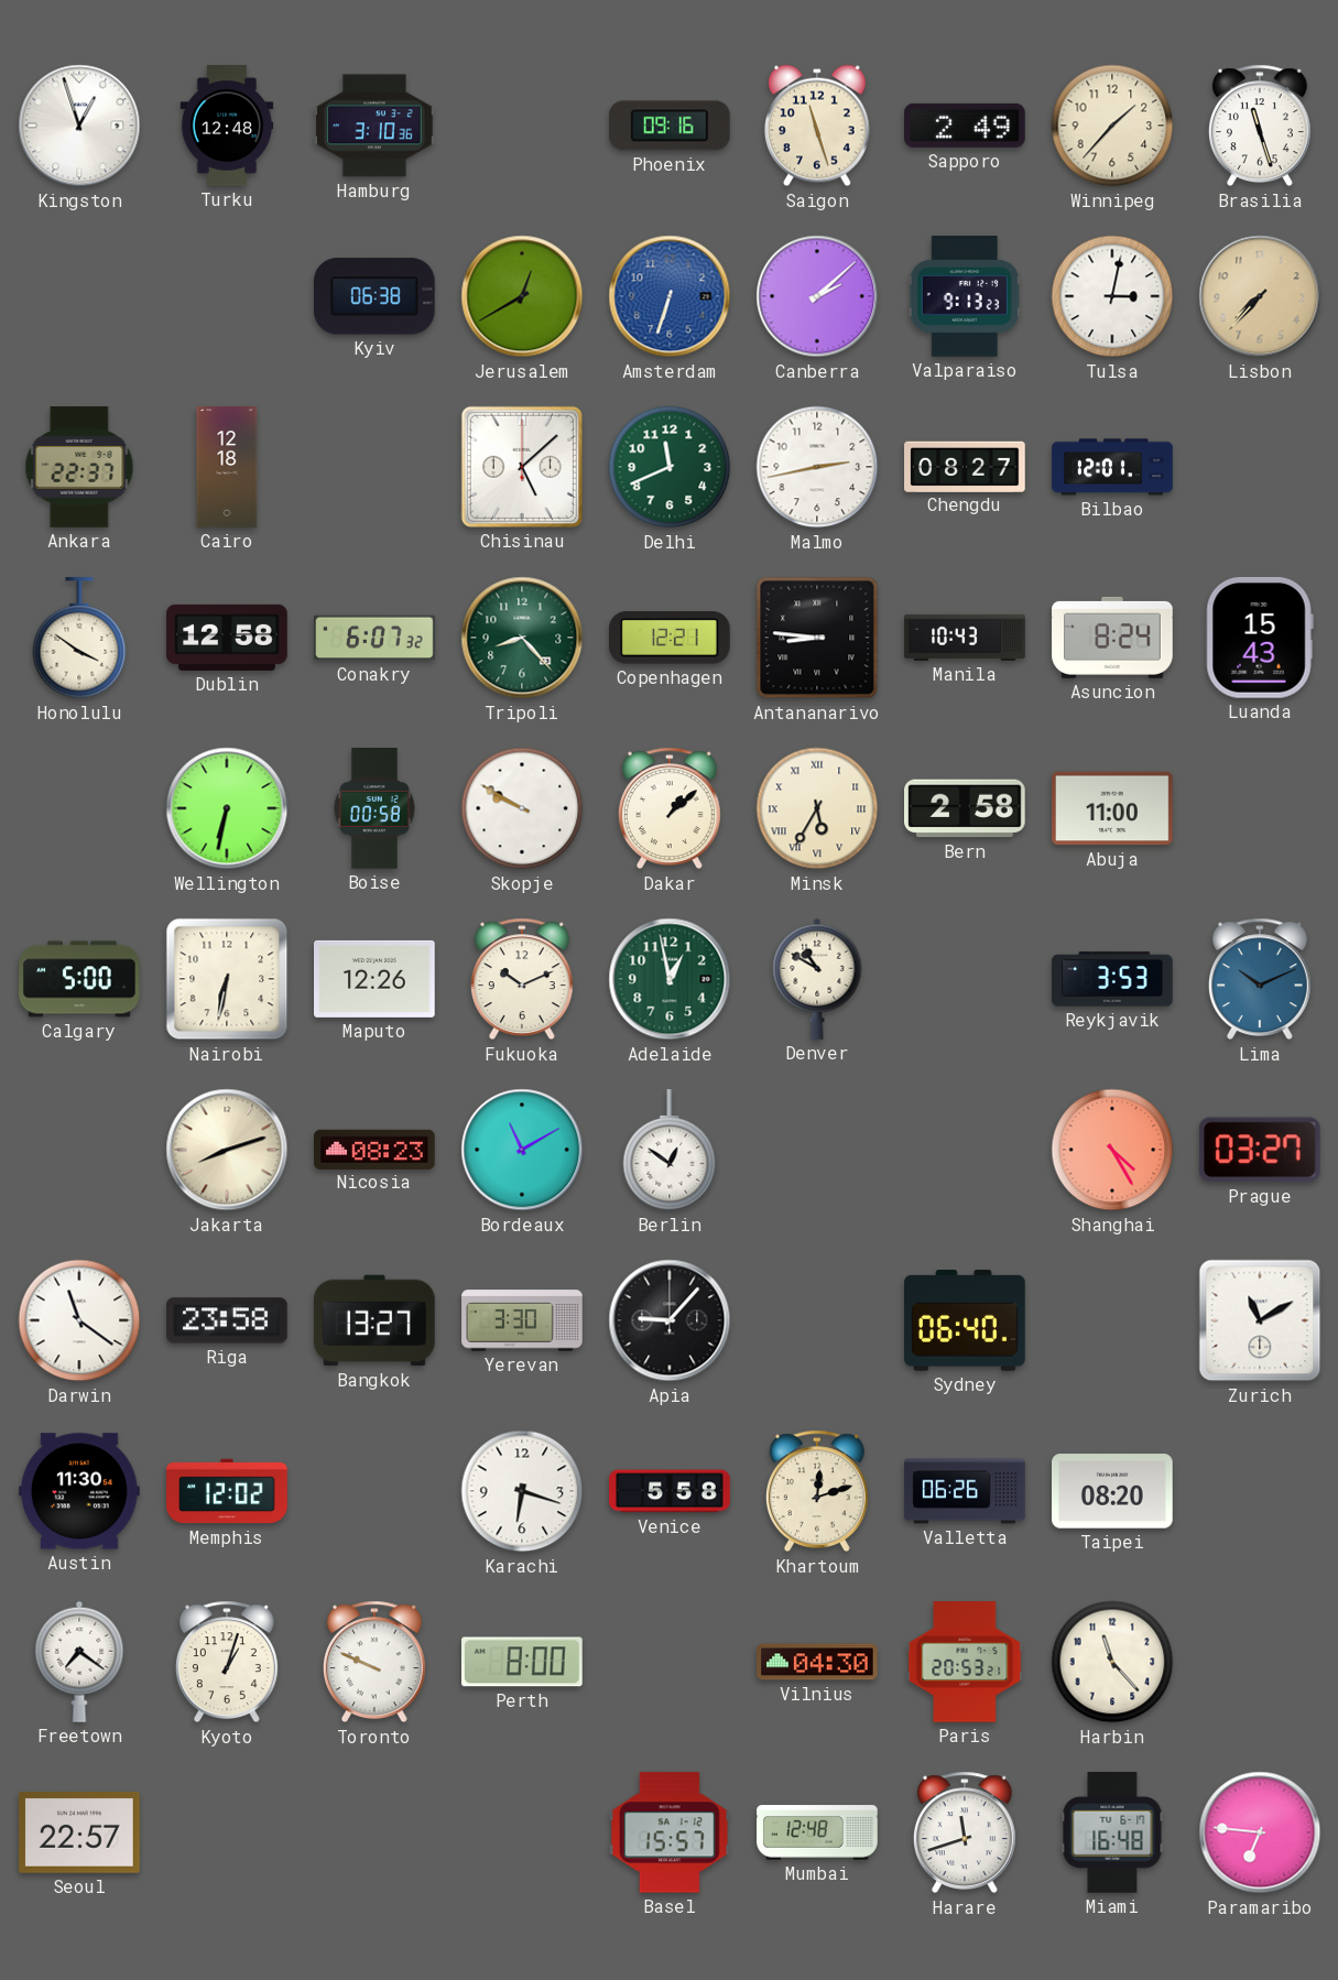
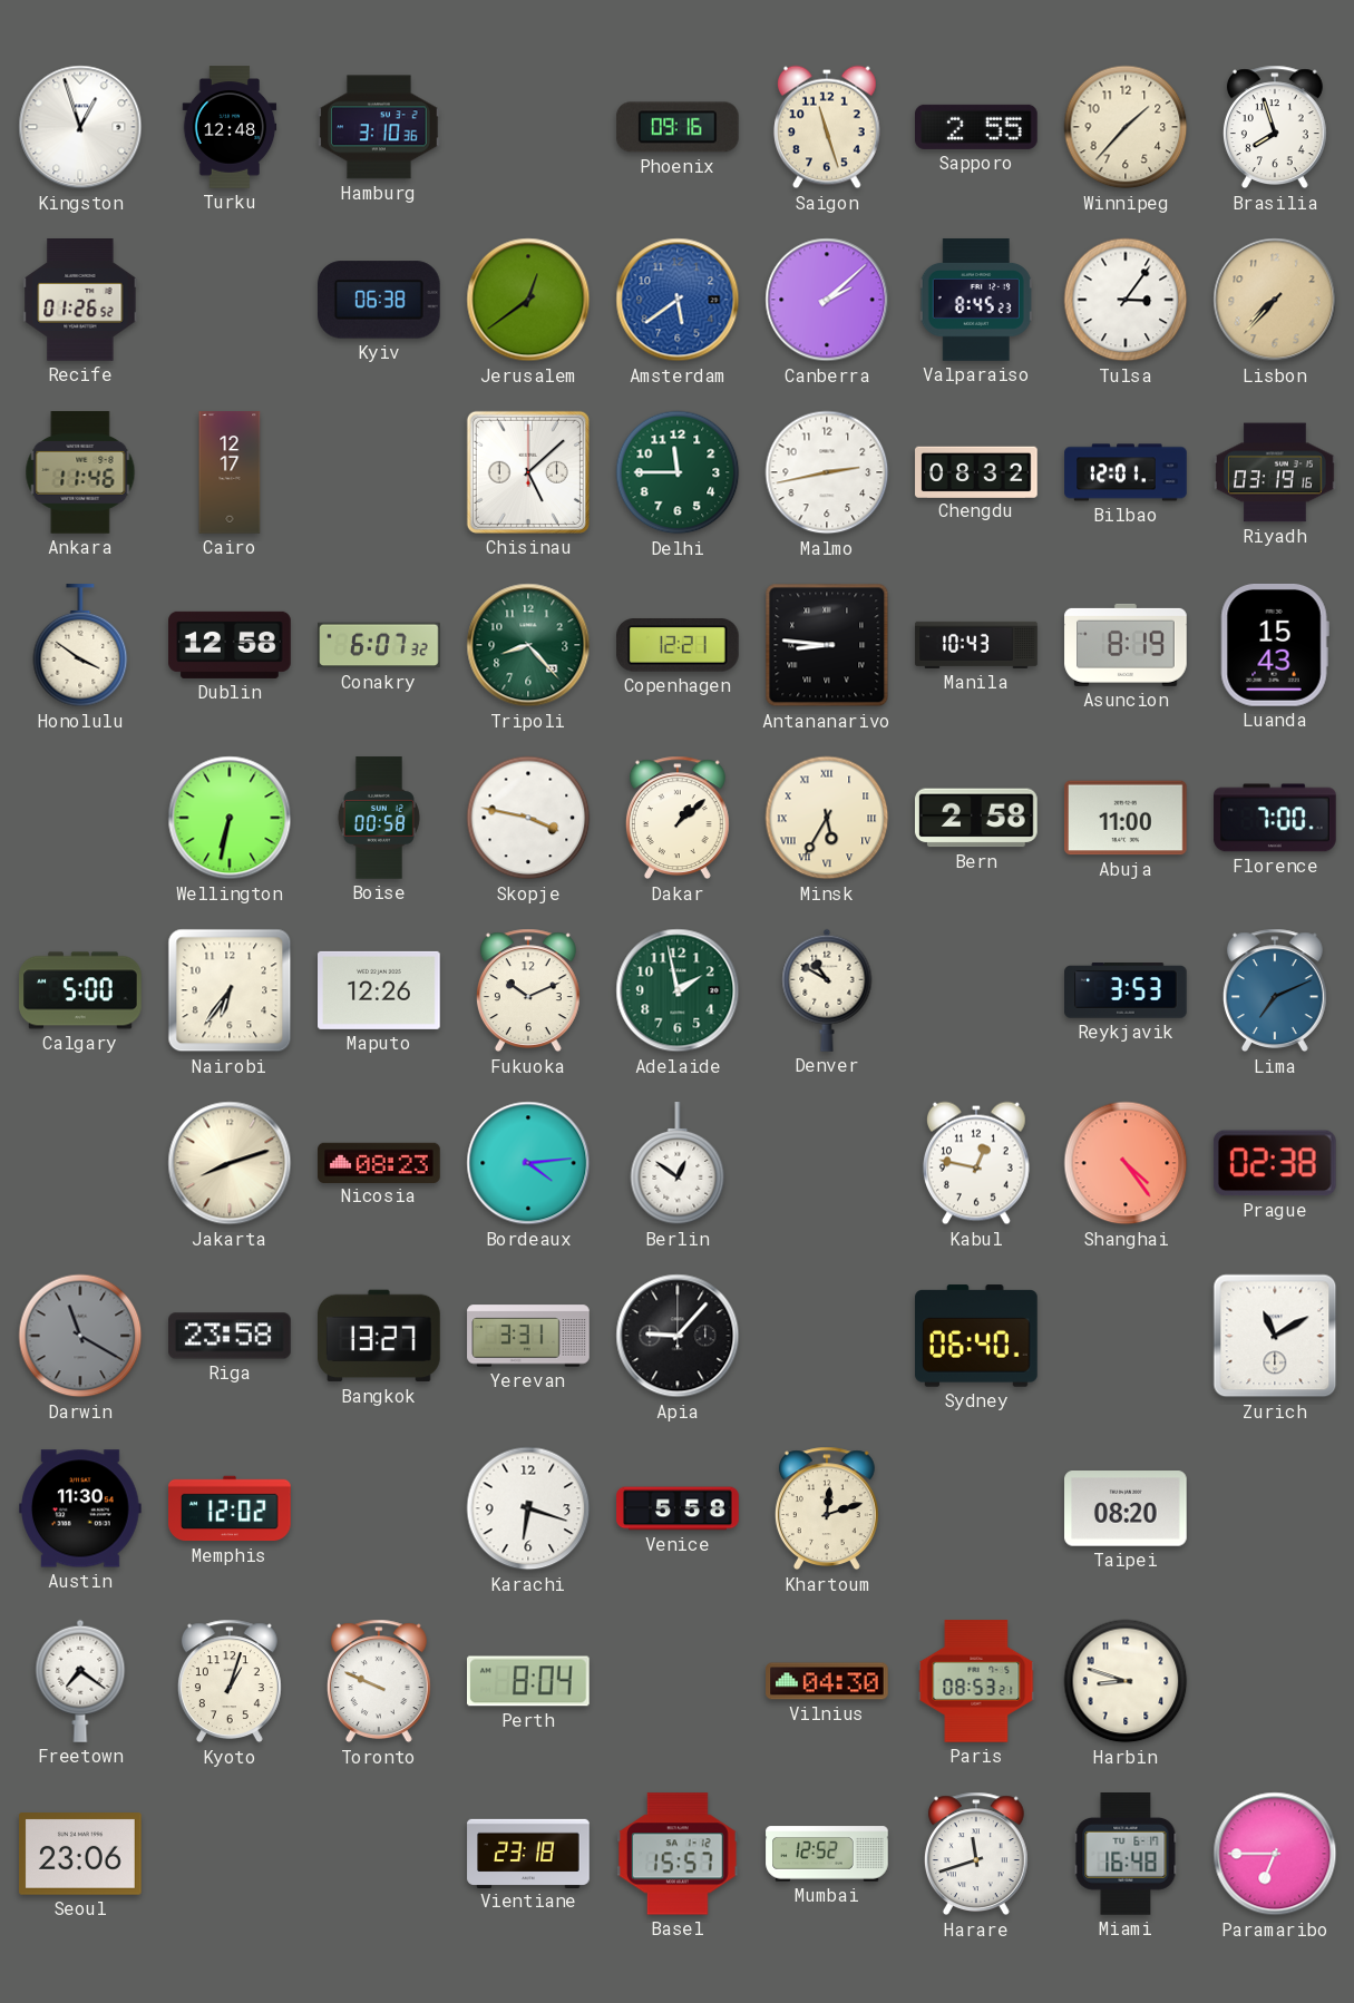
Sapporo: 2:49 -> 2:55
Brasilia: 11:27 -> 7:57
Recife: none -> 01:26
Jerusalem: 12:40 -> 12:39
Amsterdam: 6:33 -> 5:39
Valparaiso: 9:13 -> 8:45
Tulsa: 3:02 -> 3:06
Ankara: 22:37 -> 11:46
Cairo: 12:18 -> 12:17
Delhi: 11:41 -> 11:45
Chengdu: 08:27 -> 08:32
Riyadh: none -> 03:19
Asuncion: 8:24 -> 8:19
Skopje: 9:50 -> 3:47
Florence: none -> 7:00
Nairobi: 6:32 -> 6:36
Adelaide: 12:58 -> 1:58
Lima: 10:11 -> 7:11
Bordeaux: 11:10 -> 4:14
Kabul: none -> 12:47
Shanghai: 4:25 -> 4:24
Prague: 03:27 -> 02:38
Darwin: 11:21 -> 11:20
Darwin dial: white -> grey
Yerevan: 3:30 -> 3:31
Valletta: 06:26 -> none
Perth: 8:00 -> 8:04
Paris: 20:53 -> 08:53
Harbin: 11:23 -> 8:48
Seoul: 22:57 -> 23:06
Vientiane: none -> 23:18
Mumbai: 12:48 -> 12:52
Paramaribo: 6:46 -> 6:45
